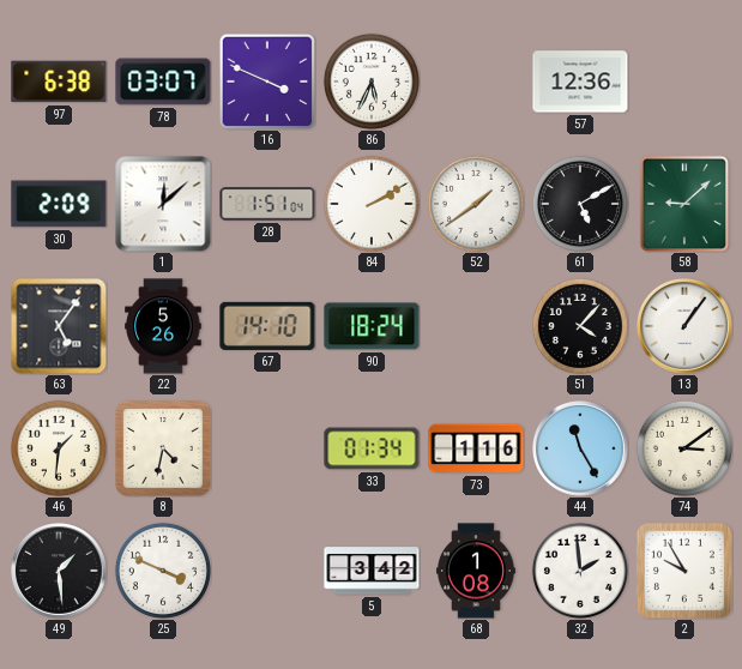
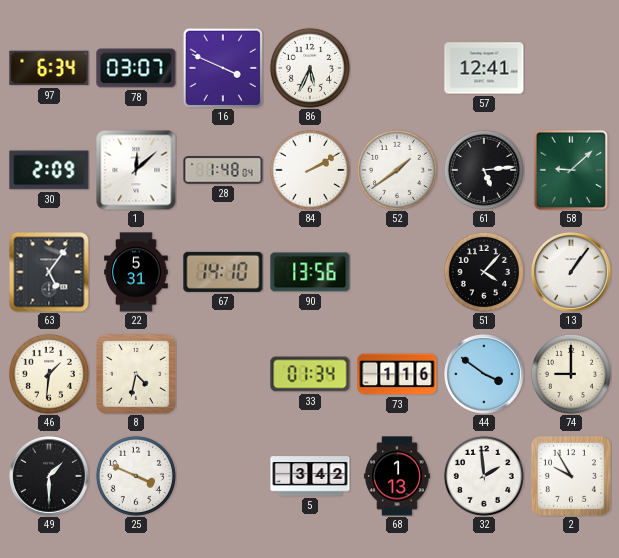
97: 6:38 -> 6:34
57: 12:36 -> 12:41
28: 1:51 -> 1:48
61: 5:10 -> 5:14
22: 5:26 -> 5:31
90: 18:24 -> 13:56
44: 11:25 -> 3:51
74: 3:09 -> 9:00
49: 1:29 -> 1:30
68: 1:08 -> 1:13
